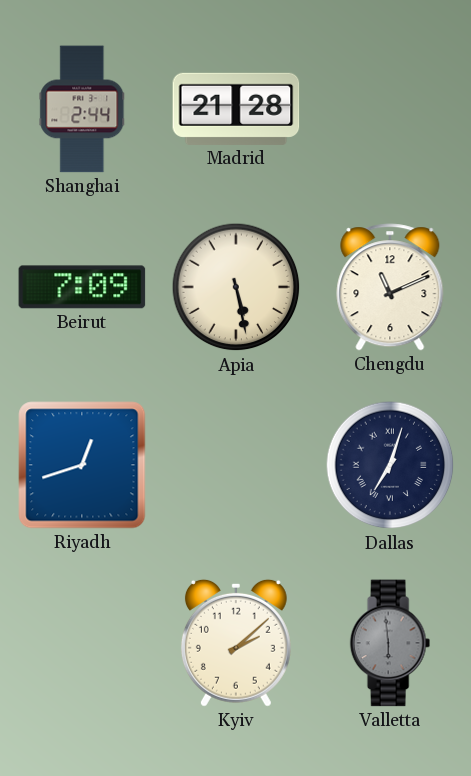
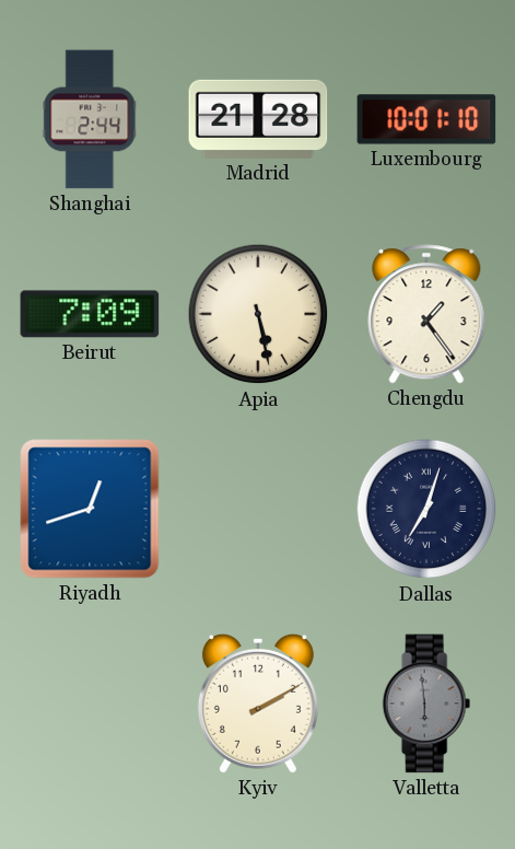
Luxembourg: none -> 10:01
Chengdu: 11:11 -> 1:24
Kyiv: 2:08 -> 2:10
